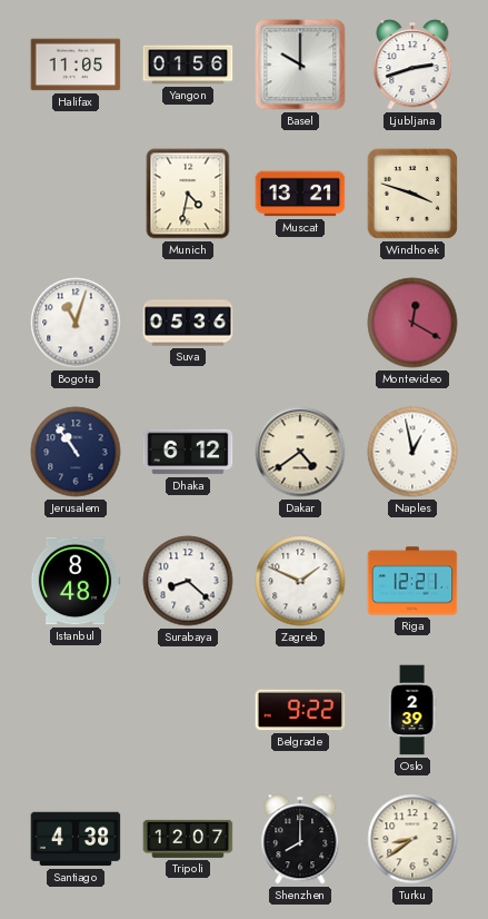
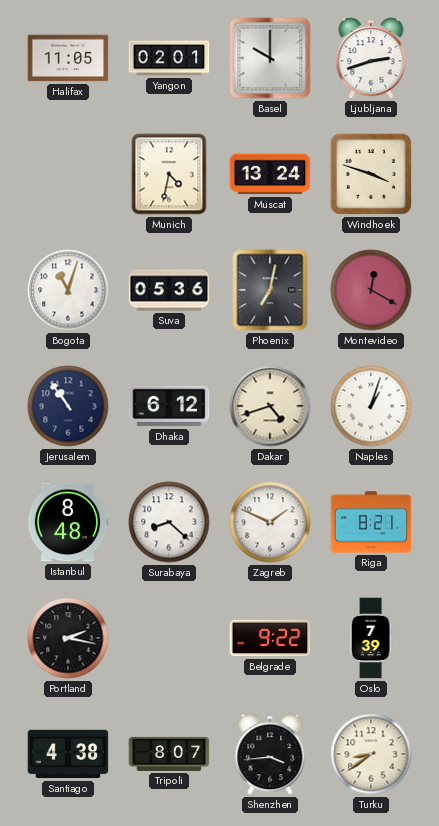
Yangon: 01:56 -> 02:01
Muscat: 13:21 -> 13:24
Phoenix: none -> 7:02
Dakar: 4:39 -> 4:42
Naples: 12:58 -> 1:03
Riga: 12:21 -> 8:21
Portland: none -> 2:17
Oslo: 2:39 -> 7:39
Tripoli: 12:07 -> 8:07
Shenzhen: 8:00 -> 3:44
